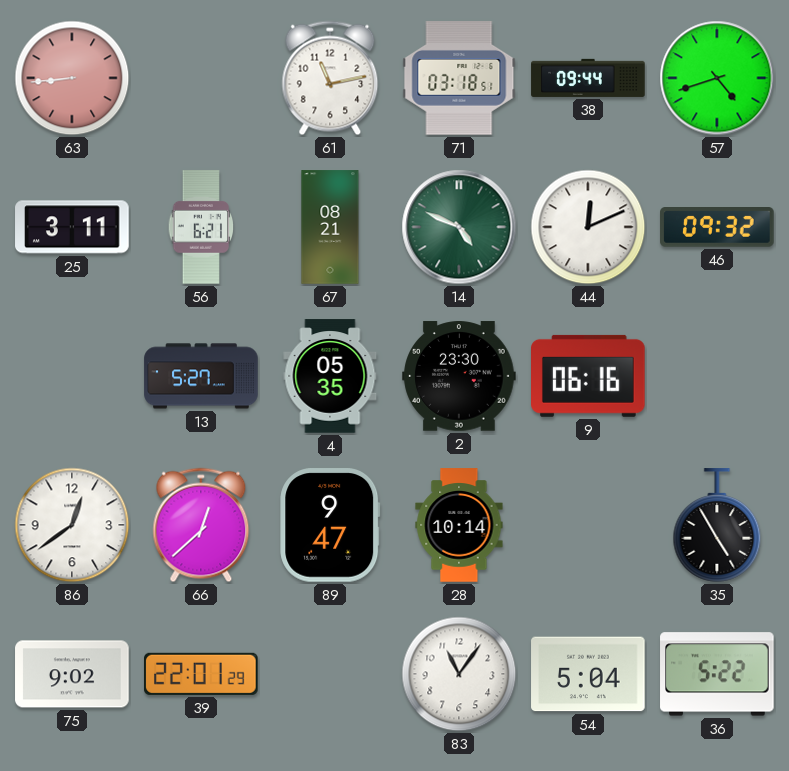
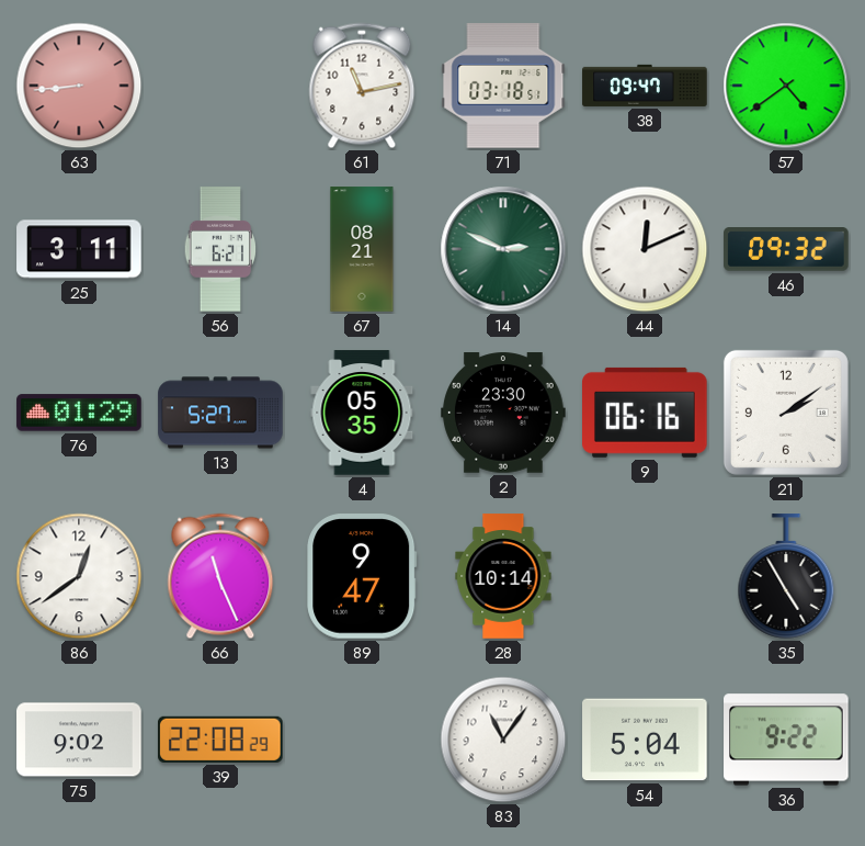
38: 09:44 -> 09:47
57: 4:42 -> 4:39
14: 4:49 -> 2:49
76: none -> 01:29
21: none -> 2:09
66: 12:38 -> 11:26
39: 22:01 -> 22:08
36: 5:22 -> 9:22
